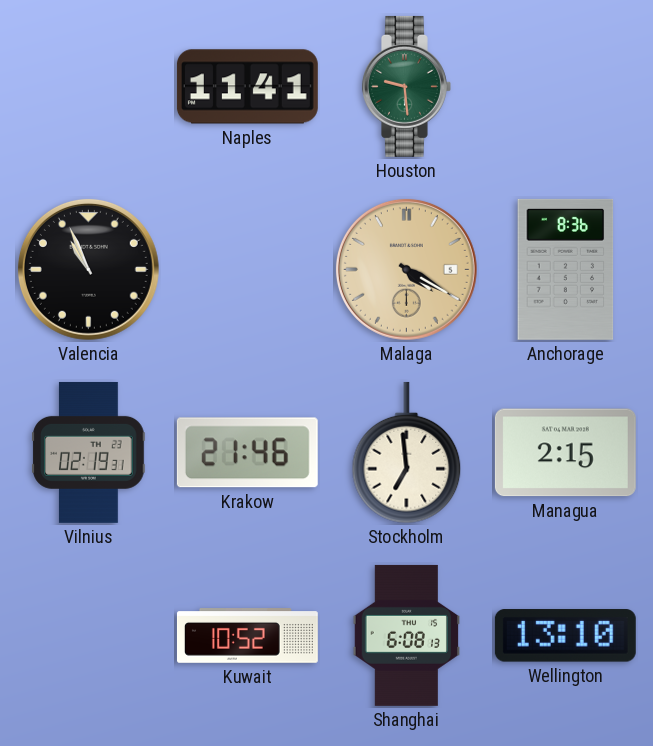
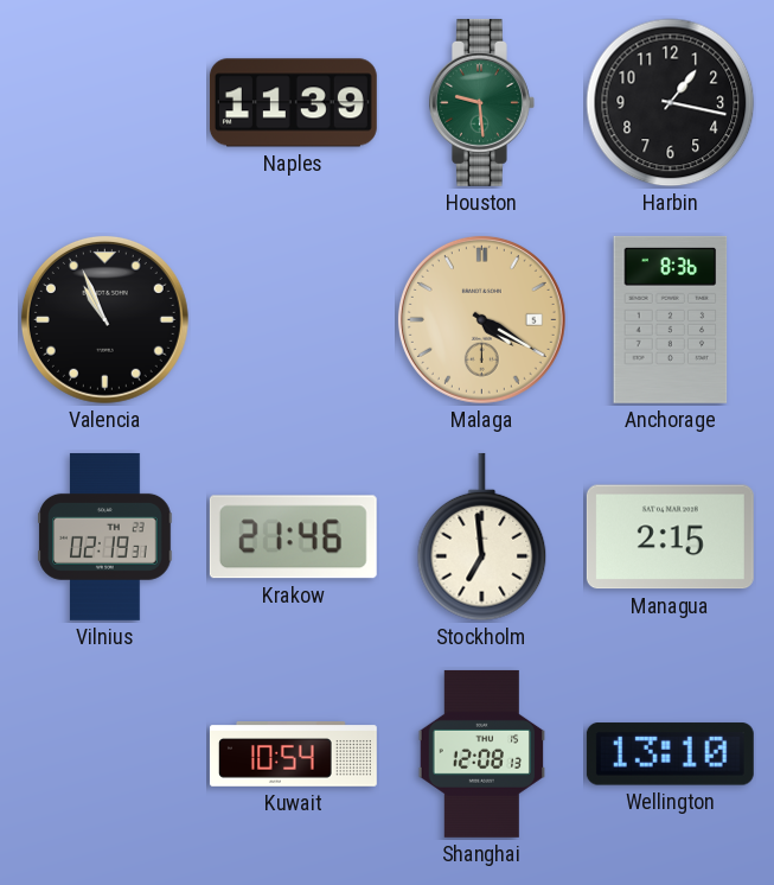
Naples: 11:41 -> 11:39
Harbin: none -> 1:17
Kuwait: 10:52 -> 10:54
Shanghai: 6:08 -> 12:08
